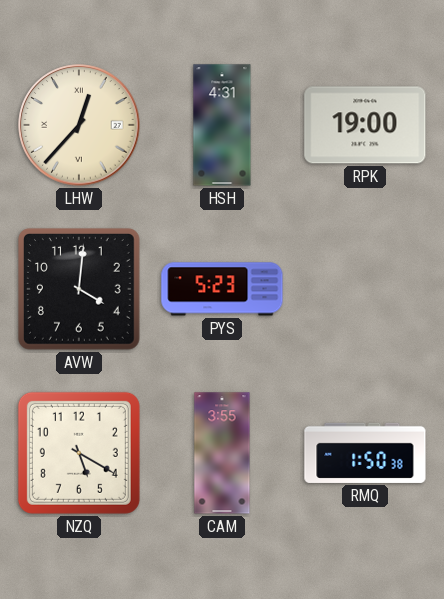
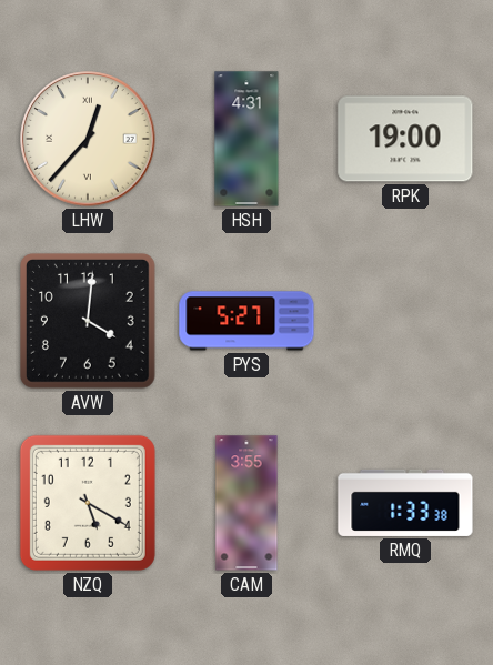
PYS: 5:23 -> 5:27
RMQ: 1:50 -> 1:33
